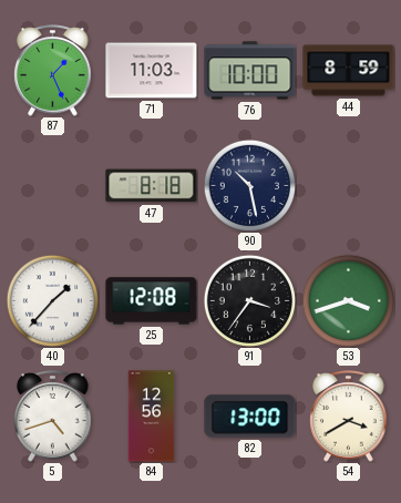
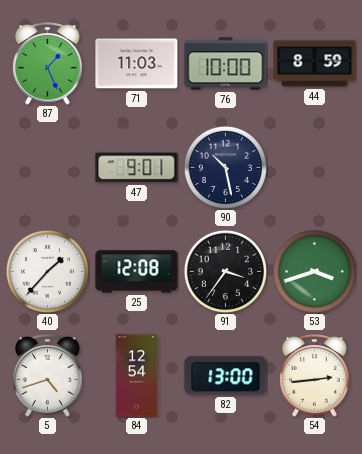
47: 8:18 -> 9:01
84: 12:56 -> 12:54
54: 3:40 -> 2:44
